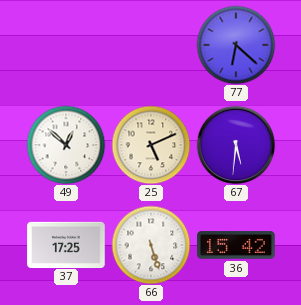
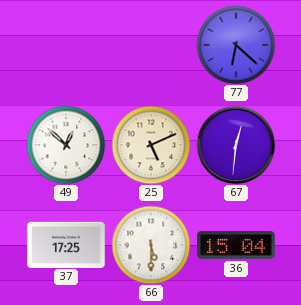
67: 5:31 -> 12:31
66: 5:27 -> 5:30
36: 15:42 -> 15:04
